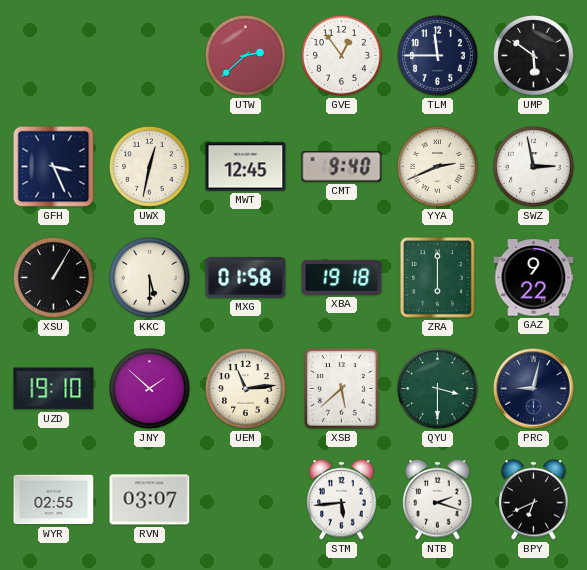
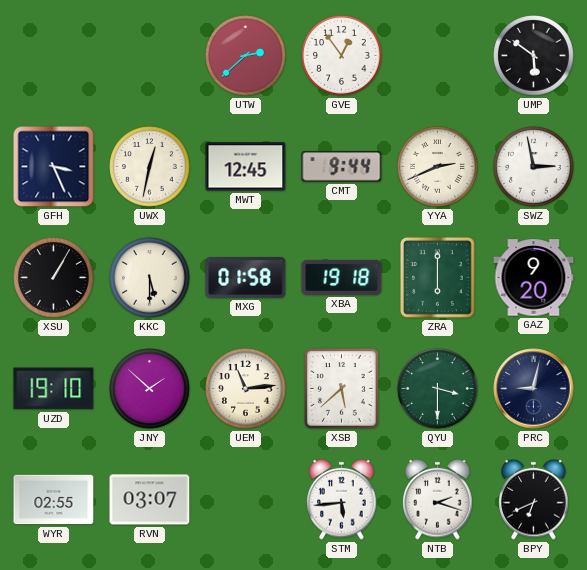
TLM: 11:45 -> none
CMT: 9:40 -> 9:44
GAZ: 9:22 -> 9:20
